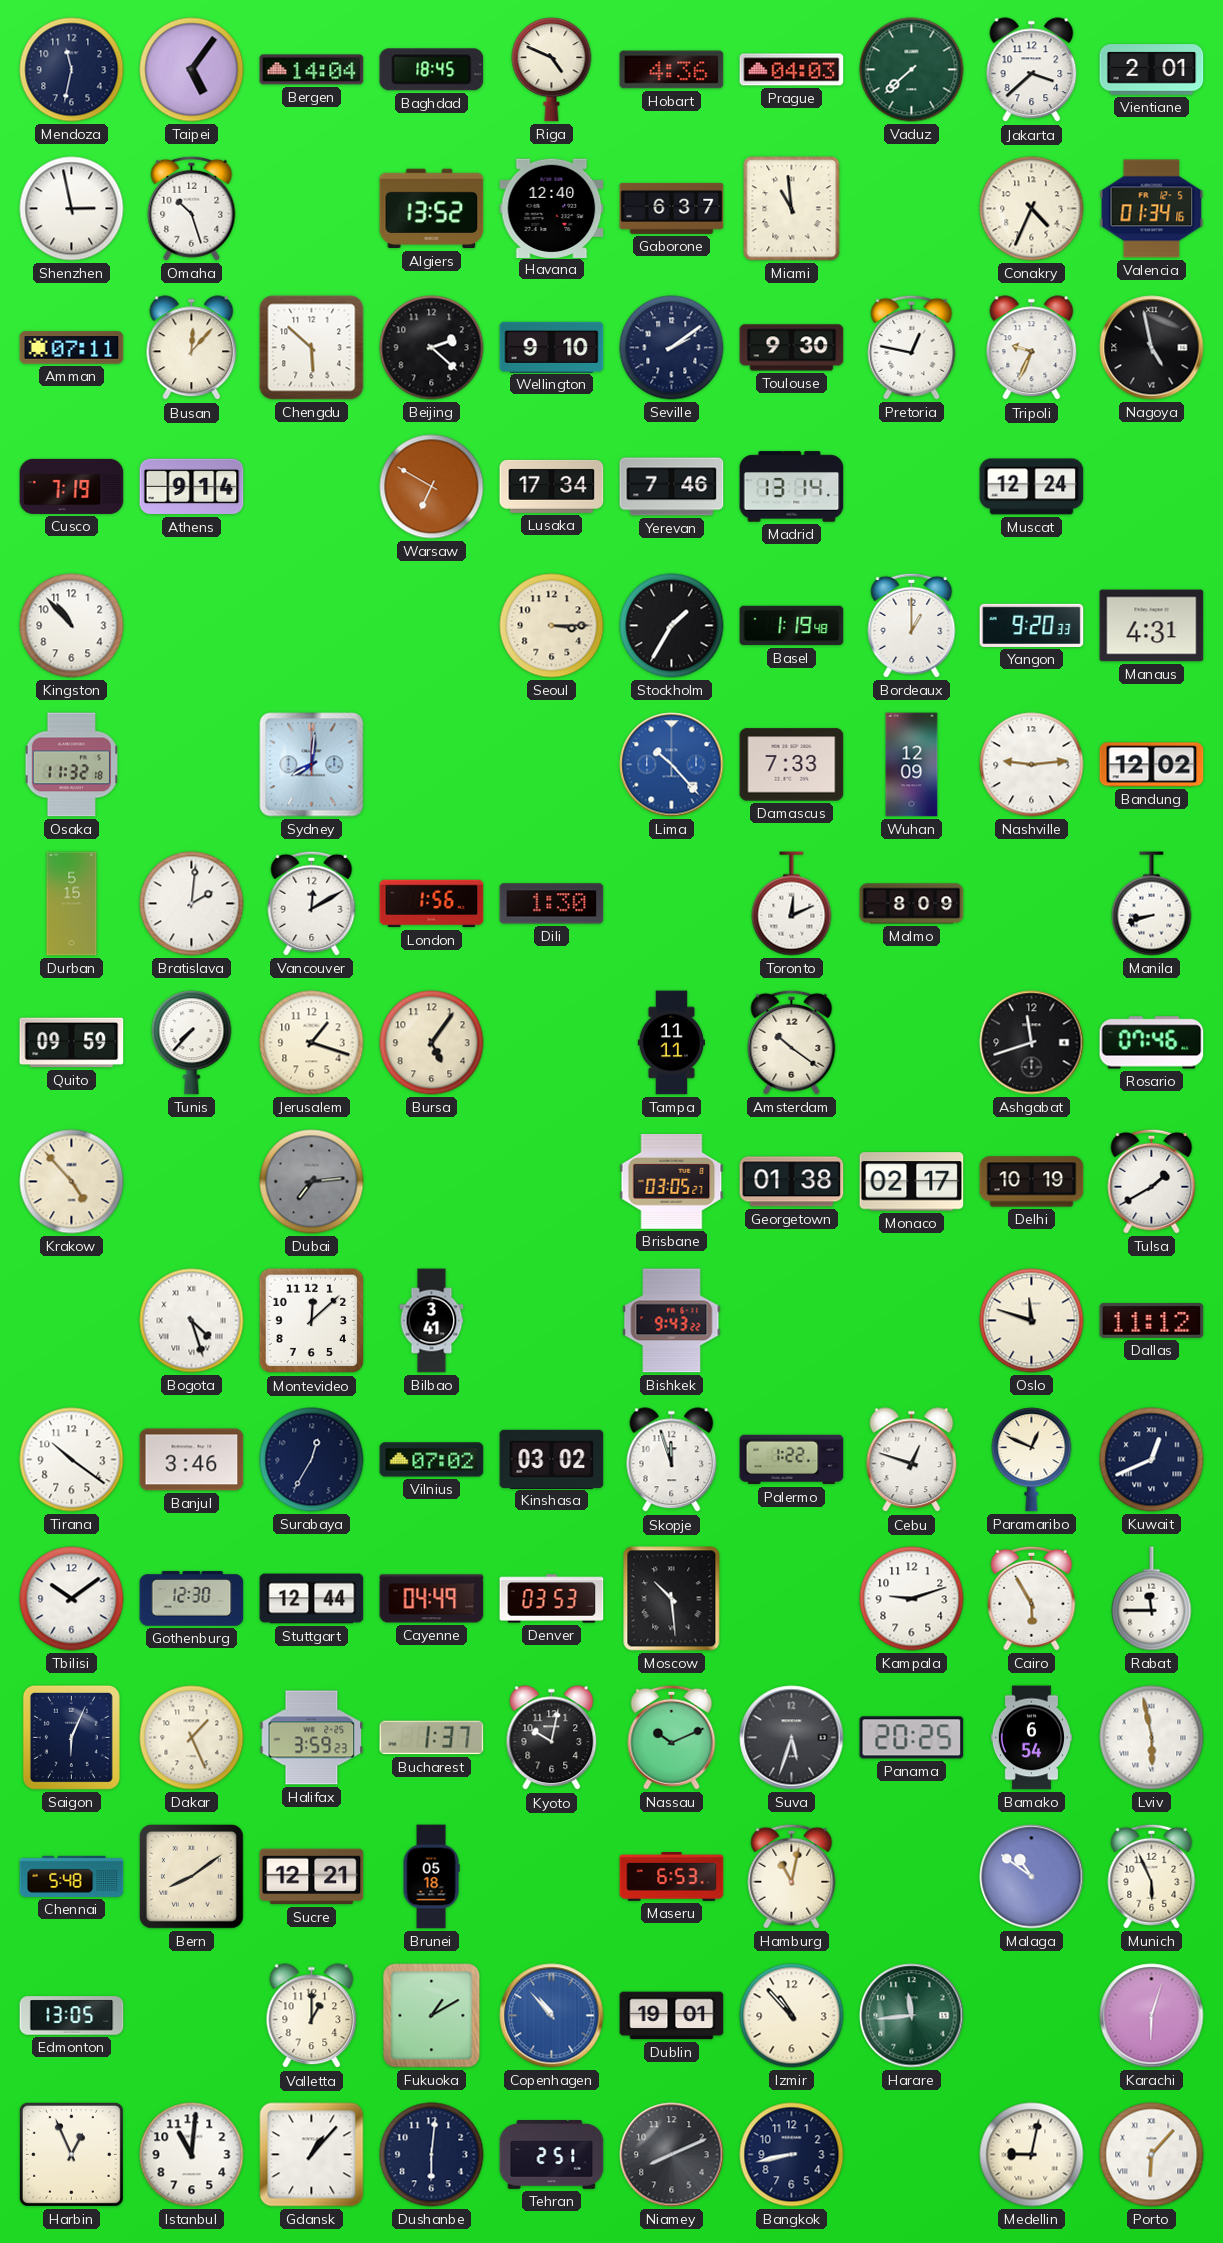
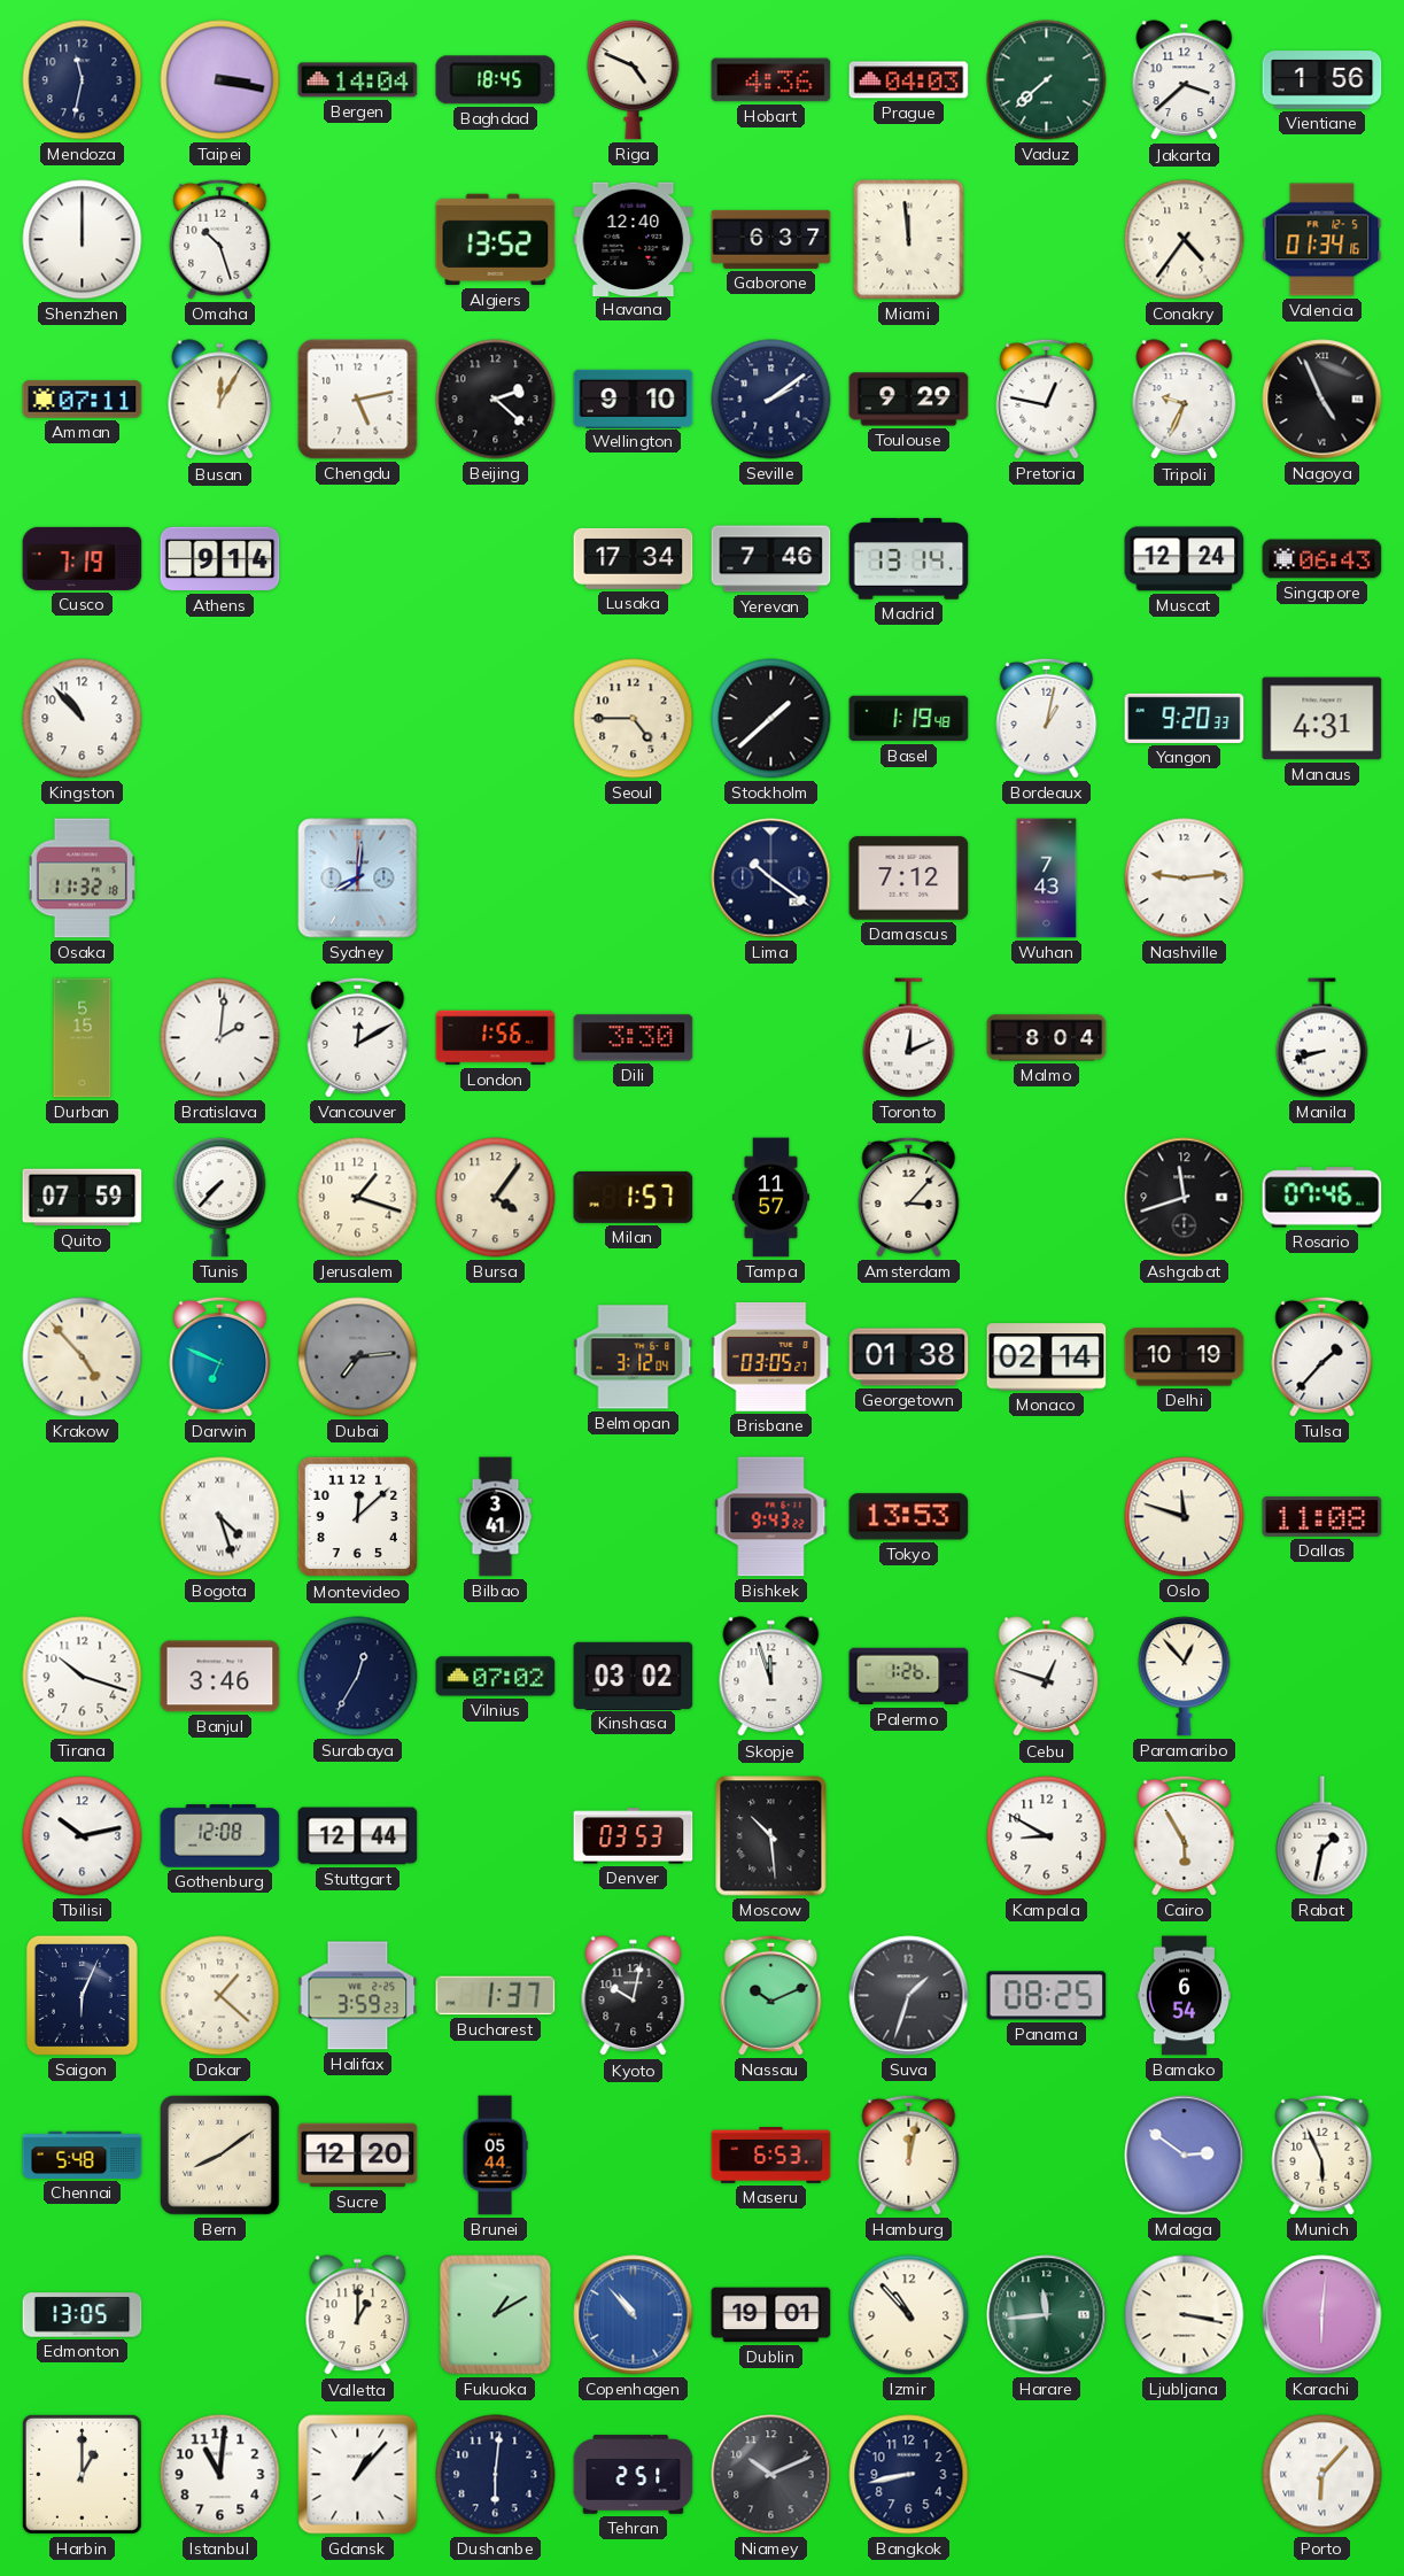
Taipei: 5:06 -> 3:17
Vientiane: 2:01 -> 1:56
Shenzhen: 2:58 -> 12:00
Miami: 10:59 -> 11:59
Conakry: 4:34 -> 4:36
Busan: 12:07 -> 12:05
Chengdu: 5:52 -> 5:13
Toulouse: 9:30 -> 9:29
Nagoya: 4:58 -> 4:56
Warsaw: 6:50 -> none
Singapore: none -> 06:43
Seoul: 3:15 -> 4:45
Stockholm: 1:35 -> 1:38
Bordeaux: 1:00 -> 1:02
Lima: 10:23 -> 10:21
Lima dial: blue -> navy
Damascus: 7:33 -> 7:12
Wuhan: 12:09 -> 7:43
Bandung: 12:02 -> none
Dili: 1:30 -> 3:30
Malmo: 8:09 -> 8:04
Quito: 09:59 -> 07:59
Bursa: 5:06 -> 4:06
Milan: none -> 1:57
Tampa: 11:11 -> 11:57
Amsterdam: 10:21 -> 3:07
Darwin: none -> 6:49
Belmopan: none -> 3:12
Monaco: 02:17 -> 02:14
Tulsa: 1:40 -> 1:37
Tokyo: none -> 13:53
Dallas: 11:12 -> 11:08
Tirana: 10:21 -> 10:18
Palermo: 1:22 -> 1:26
Paramaribo: 12:49 -> 12:53
Kuwait: 12:41 -> none
Tbilisi: 10:09 -> 10:13
Gothenburg: 12:30 -> 12:08
Cayenne: 04:49 -> none
Kampala: 9:12 -> 8:50
Rabat: 11:45 -> 1:32
Dakar: 1:26 -> 1:22
Suva: 5:33 -> 1:33
Panama: 20:25 -> 08:25
Lviv: 5:58 -> none
Sucre: 12:21 -> 12:20
Brunei: 05:18 -> 05:44
Hamburg: 11:02 -> 12:02
Malaga: 10:51 -> 2:51
Ljubljana: none -> 3:17
Karachi: 6:03 -> 6:01
Harbin: 12:56 -> 1:00
Niamey: 8:11 -> 10:11
Medellin: 9:02 -> none
